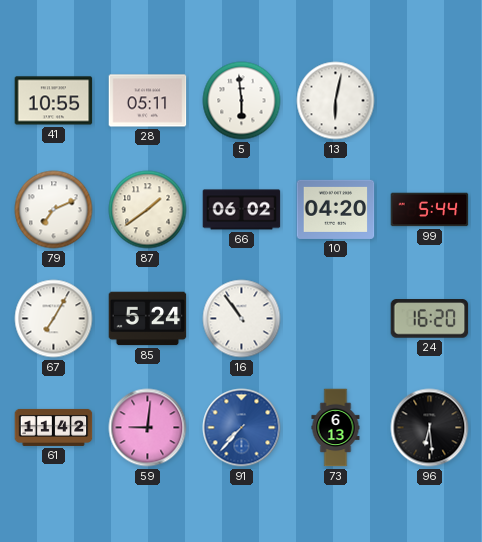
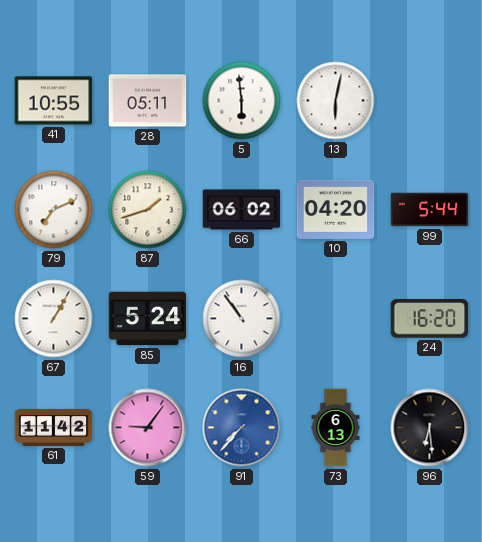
87: 1:39 -> 1:42
67: 7:05 -> 1:05
59: 9:01 -> 9:06
